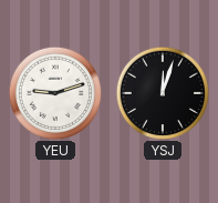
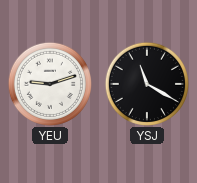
YSJ: 12:03 -> 11:20
